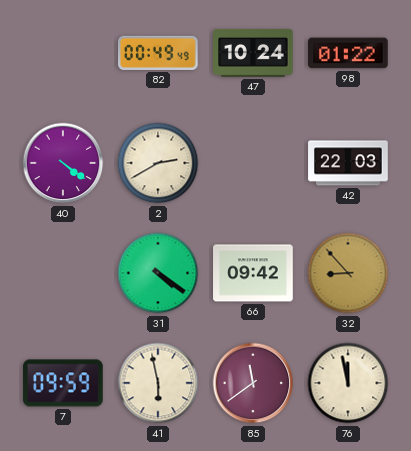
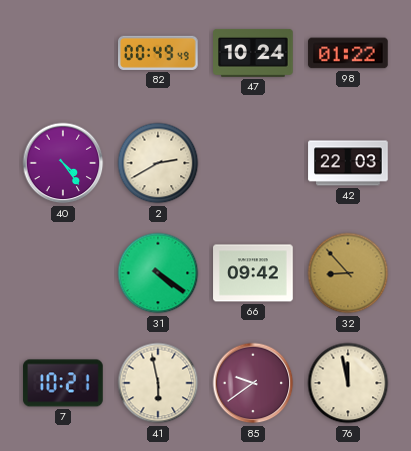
40: 4:21 -> 4:24
7: 09:59 -> 10:21
85: 11:39 -> 9:39
